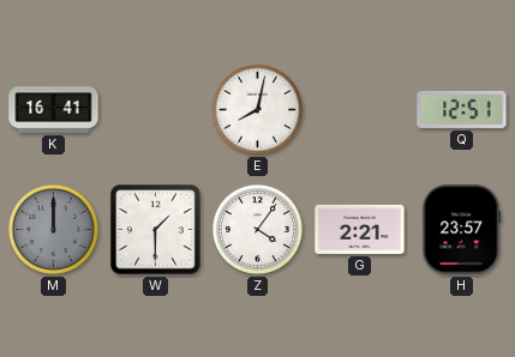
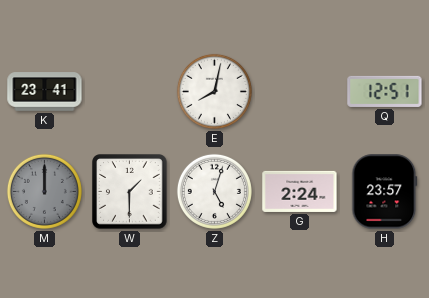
K: 16:41 -> 23:41
Z: 4:06 -> 5:03
G: 2:21 -> 2:24
